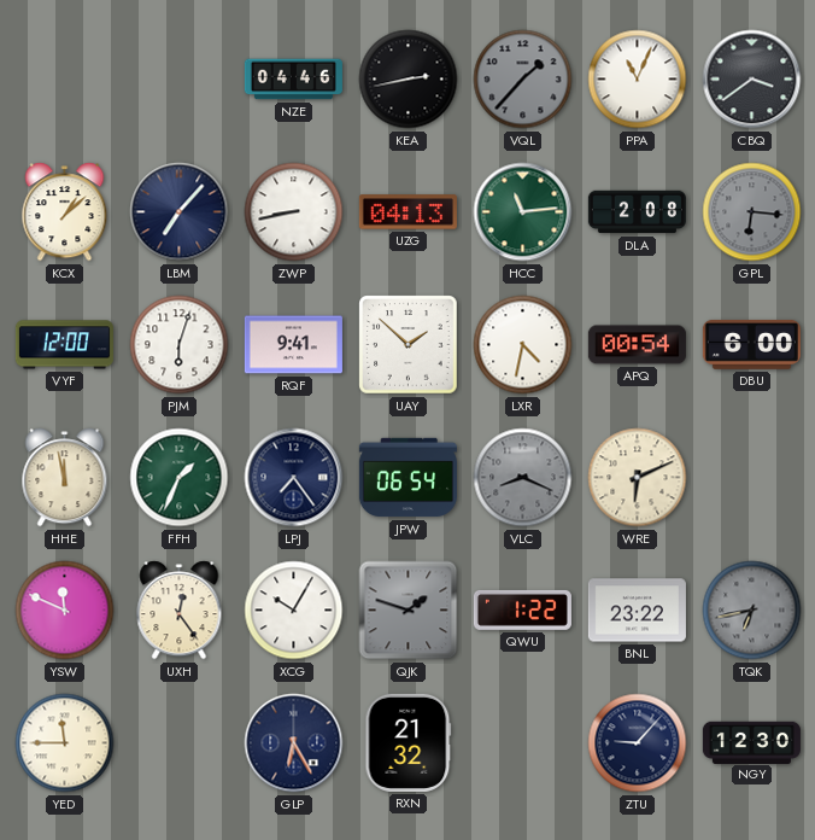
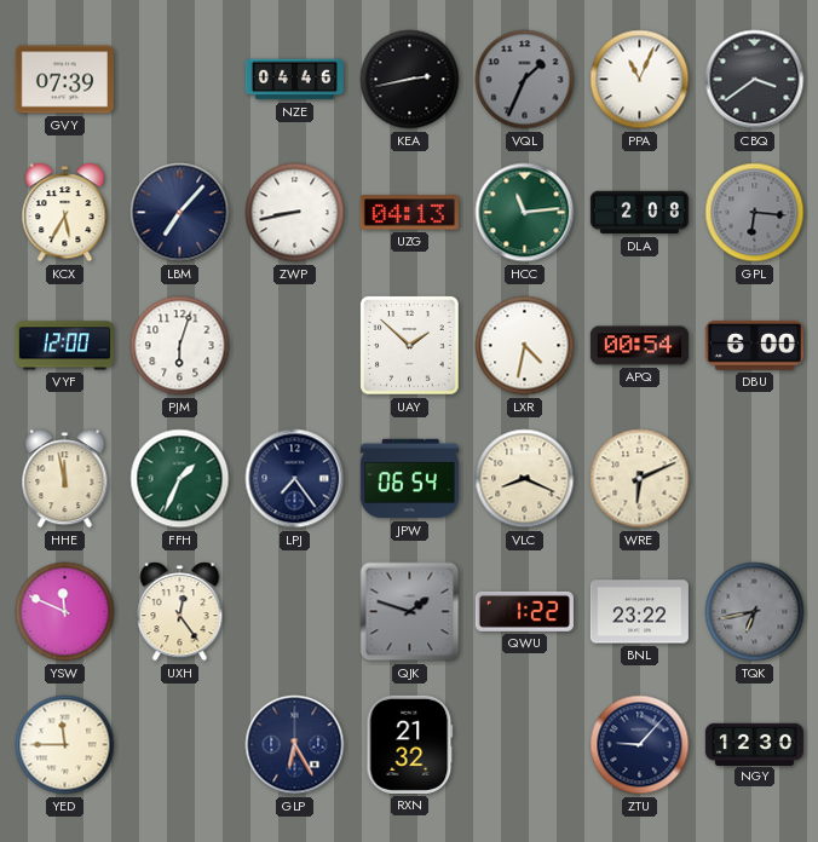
GVY: none -> 07:39
VQL: 1:37 -> 1:34
KCX: 1:08 -> 5:35
RQF: 9:41 -> none
VLC dial: grey -> cream
XCG: 10:05 -> none
